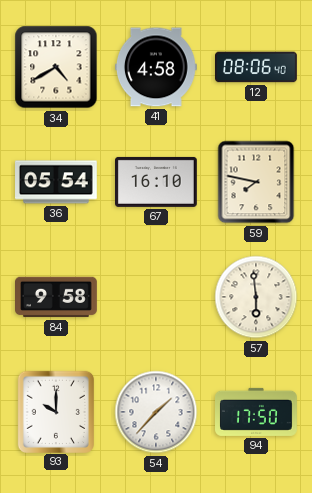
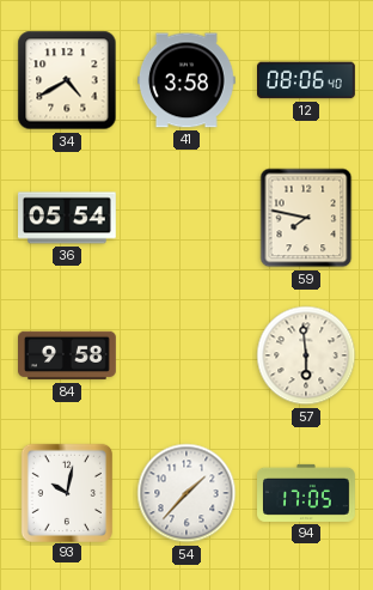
41: 4:58 -> 3:58
67: 16:10 -> none
93: 10:00 -> 10:02
94: 17:50 -> 17:05
